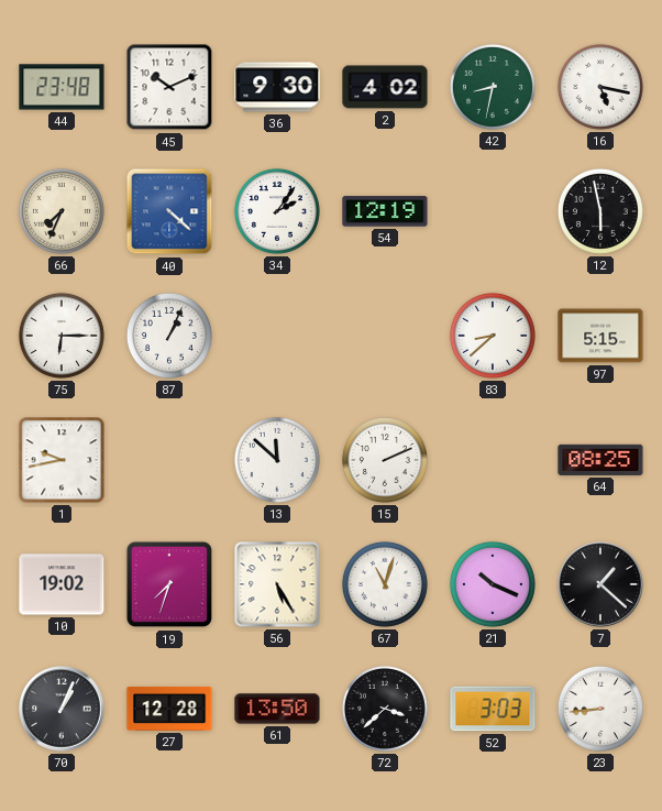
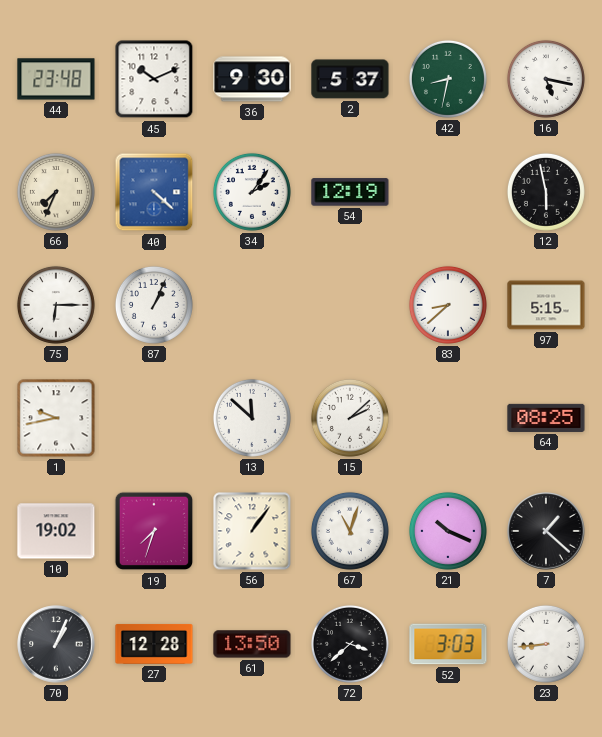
2: 4:02 -> 5:37
15: 2:11 -> 2:08
56: 5:25 -> 1:06
